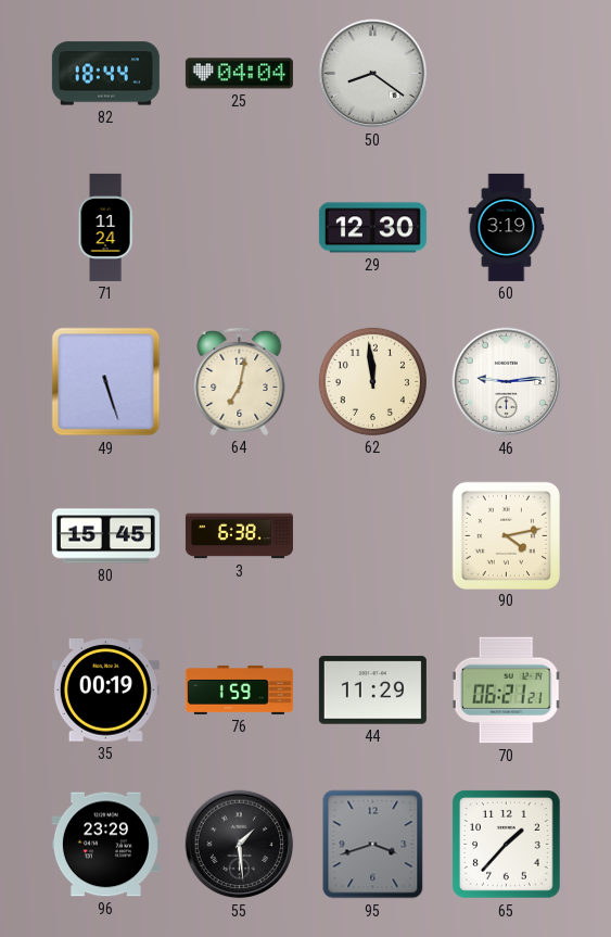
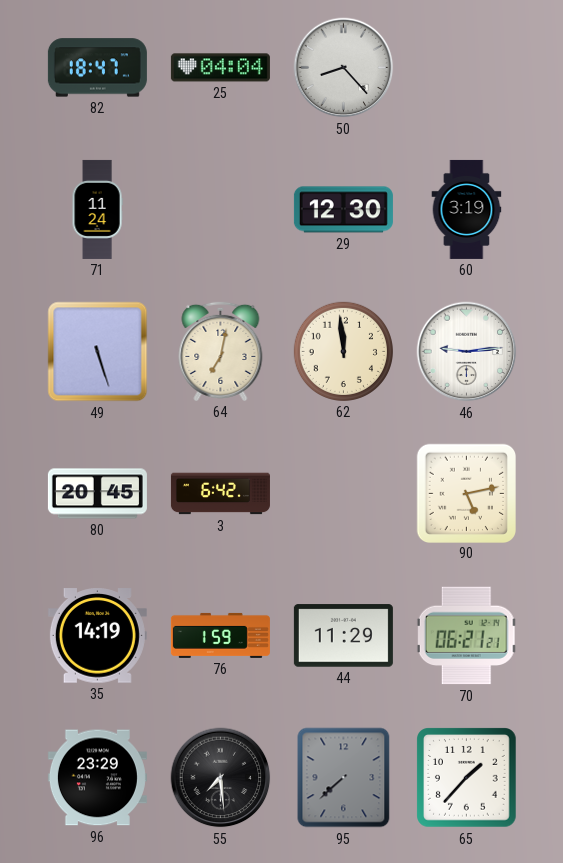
82: 18:44 -> 18:47
50: 8:21 -> 8:23
80: 15:45 -> 20:45
3: 6:38 -> 6:42
90: 4:13 -> 5:13
35: 00:19 -> 14:19
55: 1:29 -> 7:29
95: 3:42 -> 7:38
